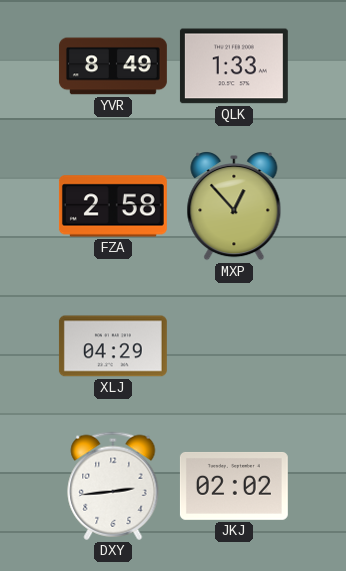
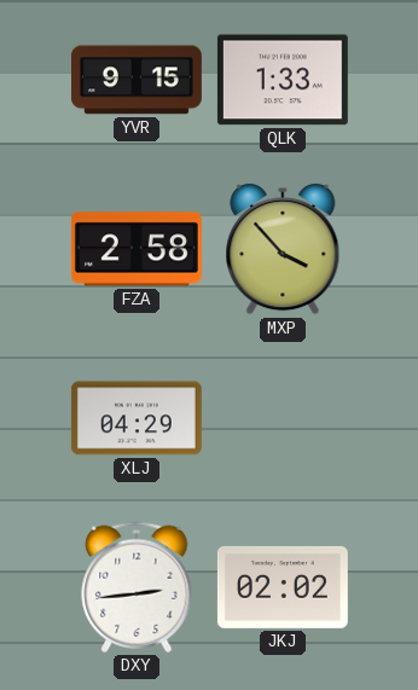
YVR: 8:49 -> 9:15
MXP: 12:53 -> 3:53
